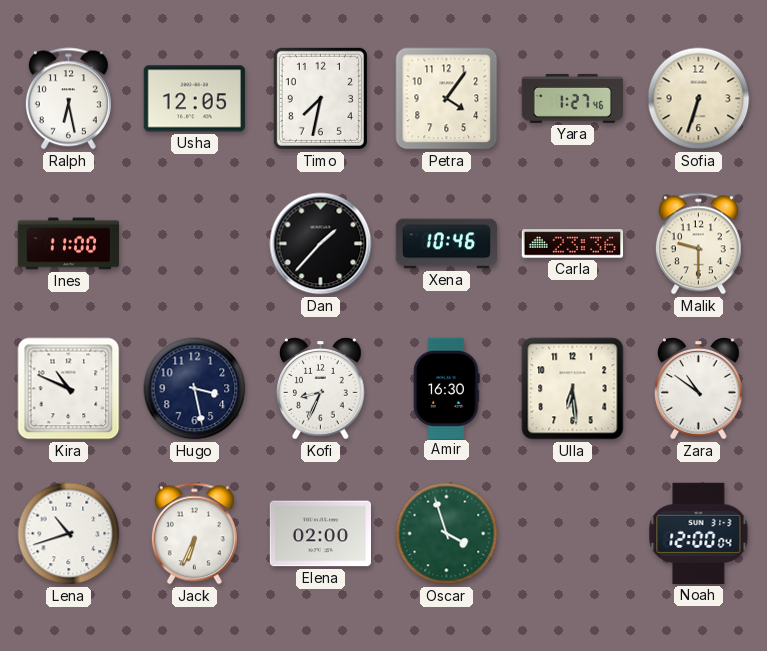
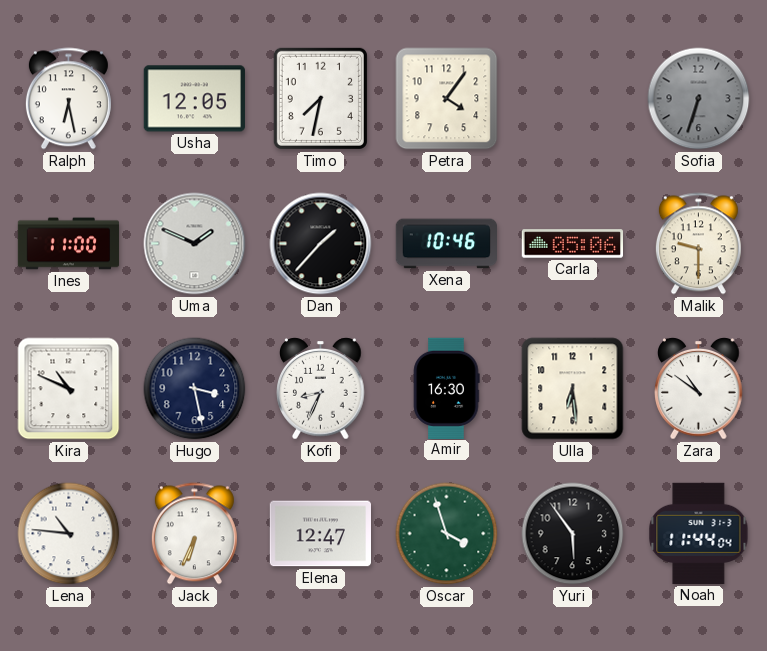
Yara: 1:27 -> none
Sofia dial: cream -> grey
Uma: none -> 1:49
Carla: 23:36 -> 05:06
Lena: 10:42 -> 10:46
Elena: 02:00 -> 12:47
Yuri: none -> 5:54
Noah: 12:00 -> 11:44
